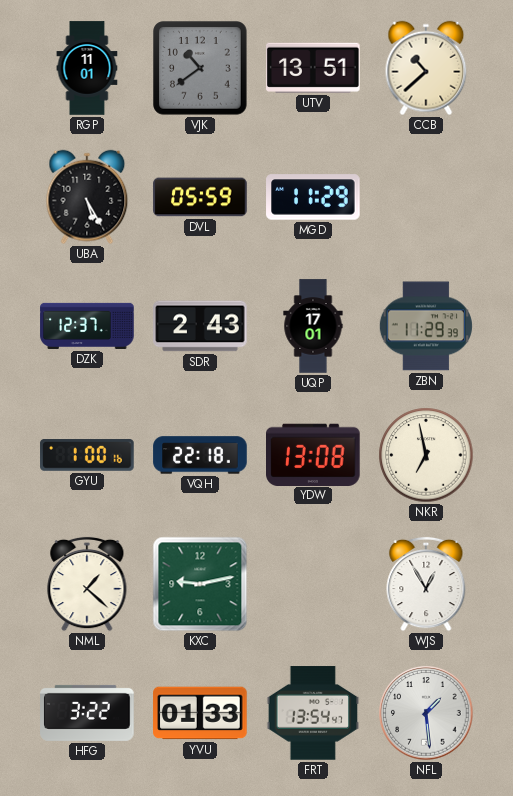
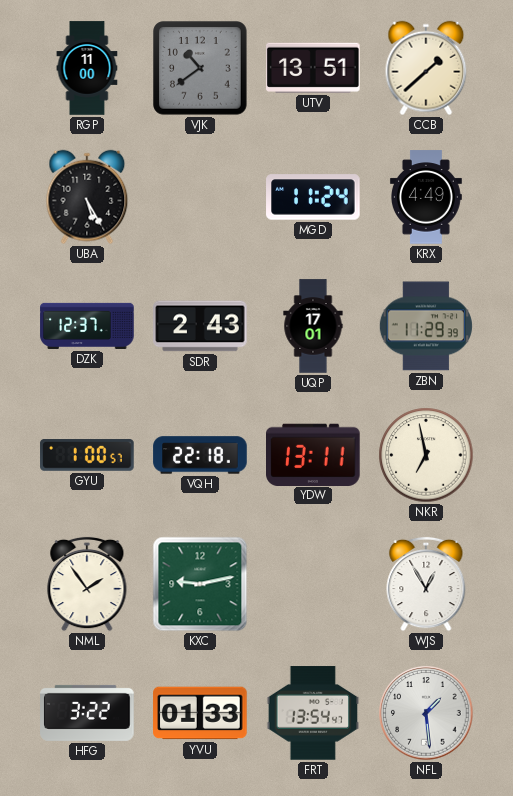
RGP: 11:01 -> 11:00
CCB: 10:38 -> 1:38
DVL: 05:59 -> none
MGD: 11:29 -> 11:24
KRX: none -> 4:49
GYU: 1:00:16 -> 1:00:57
YDW: 13:08 -> 13:11
NML: 1:22 -> 1:54
